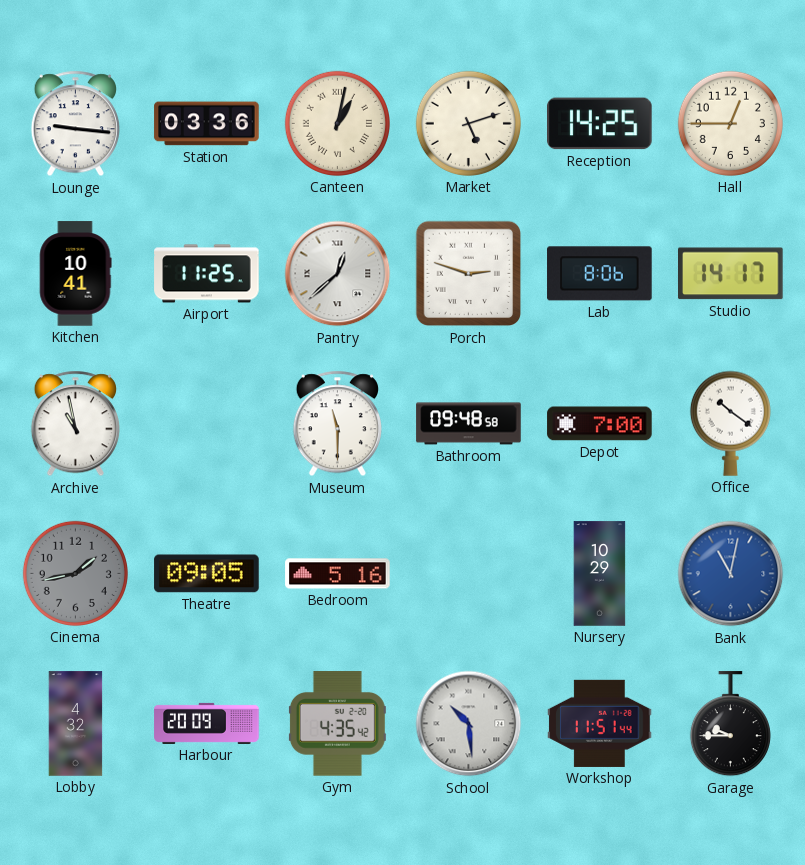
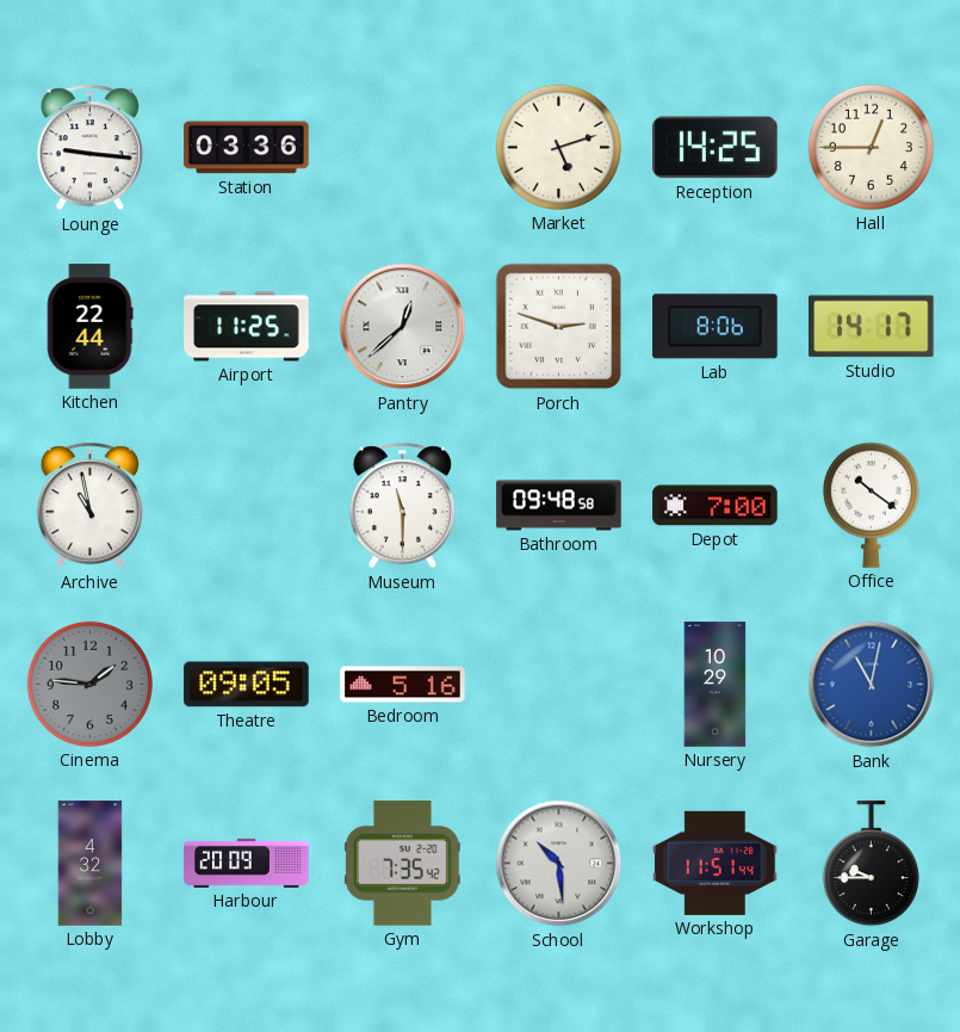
Canteen: 1:02 -> none
Kitchen: 10:41 -> 22:44
Cinema: 1:43 -> 1:46
Gym: 4:35 -> 7:35
